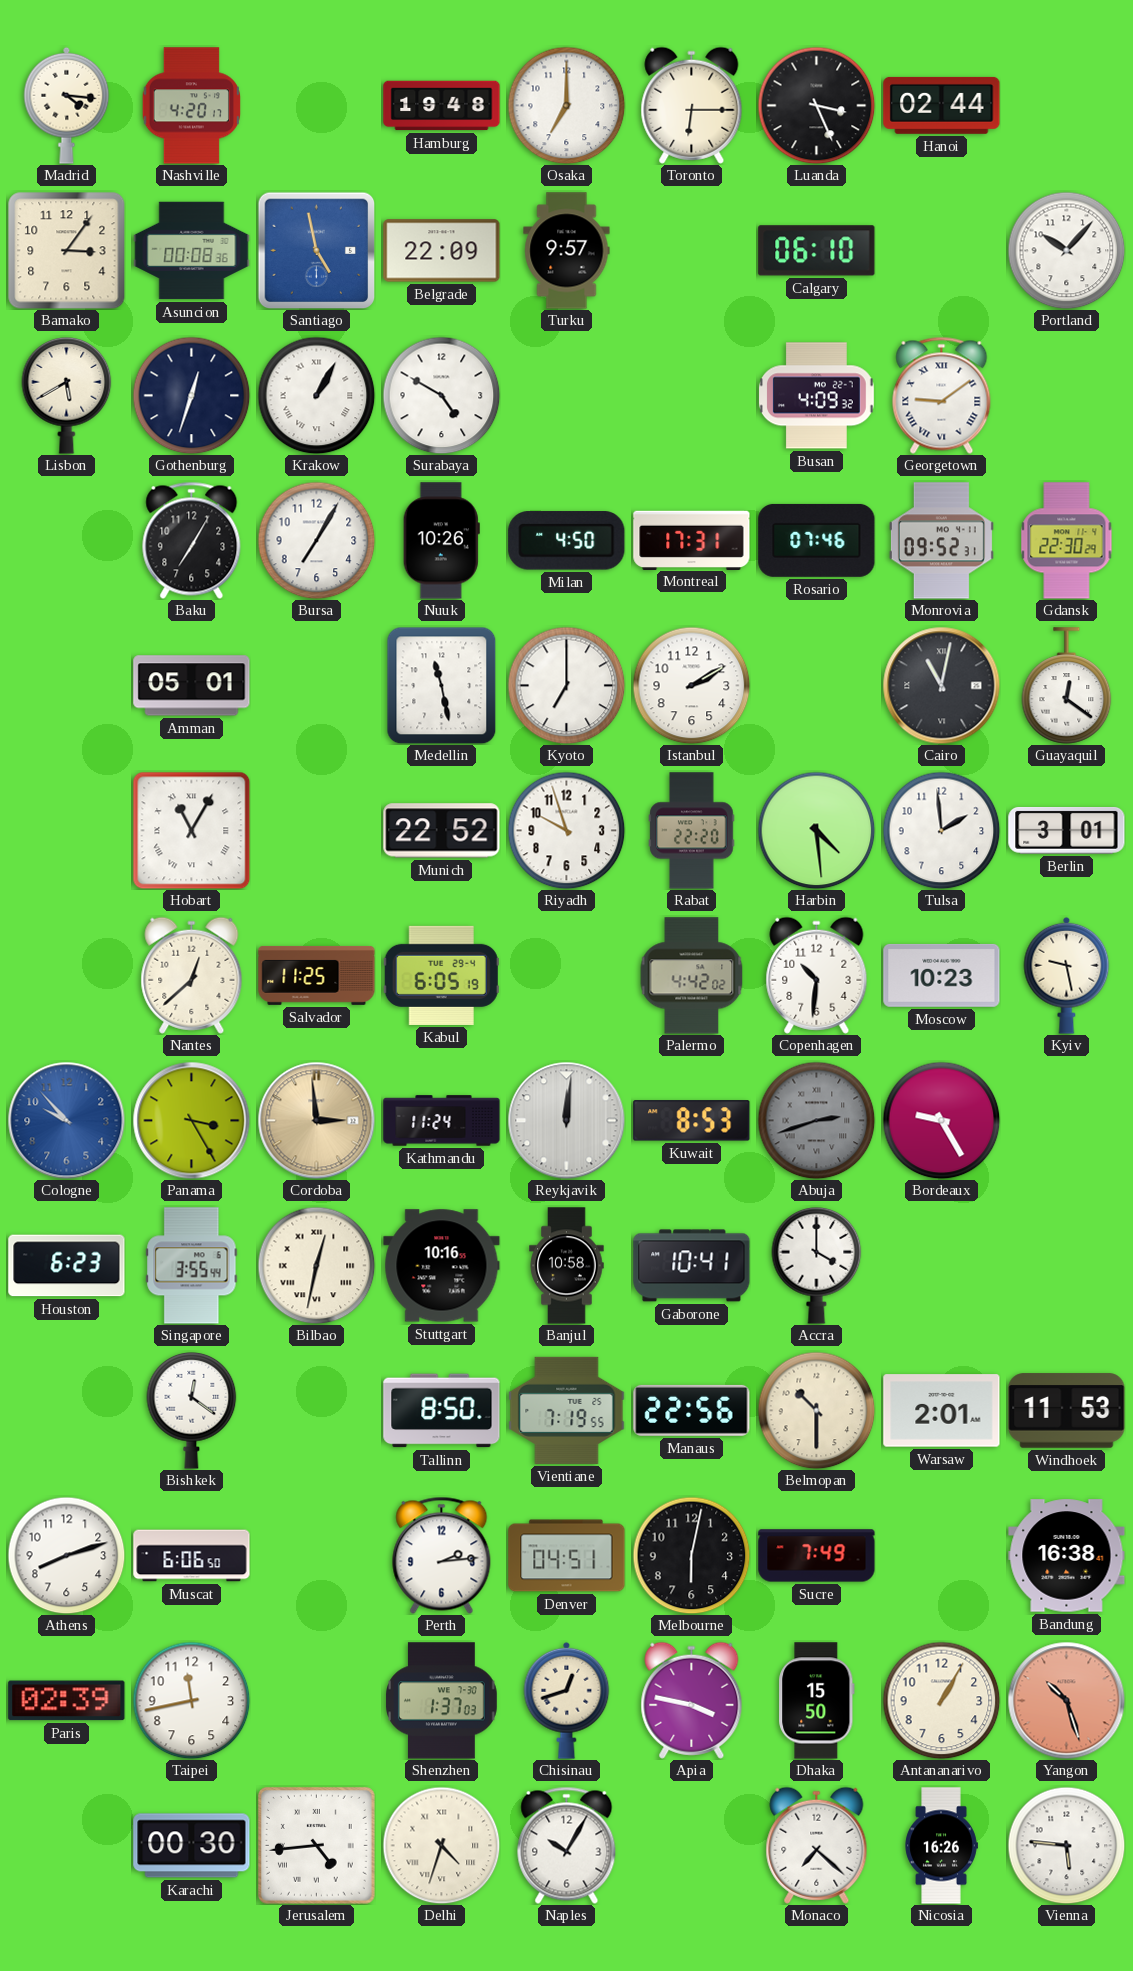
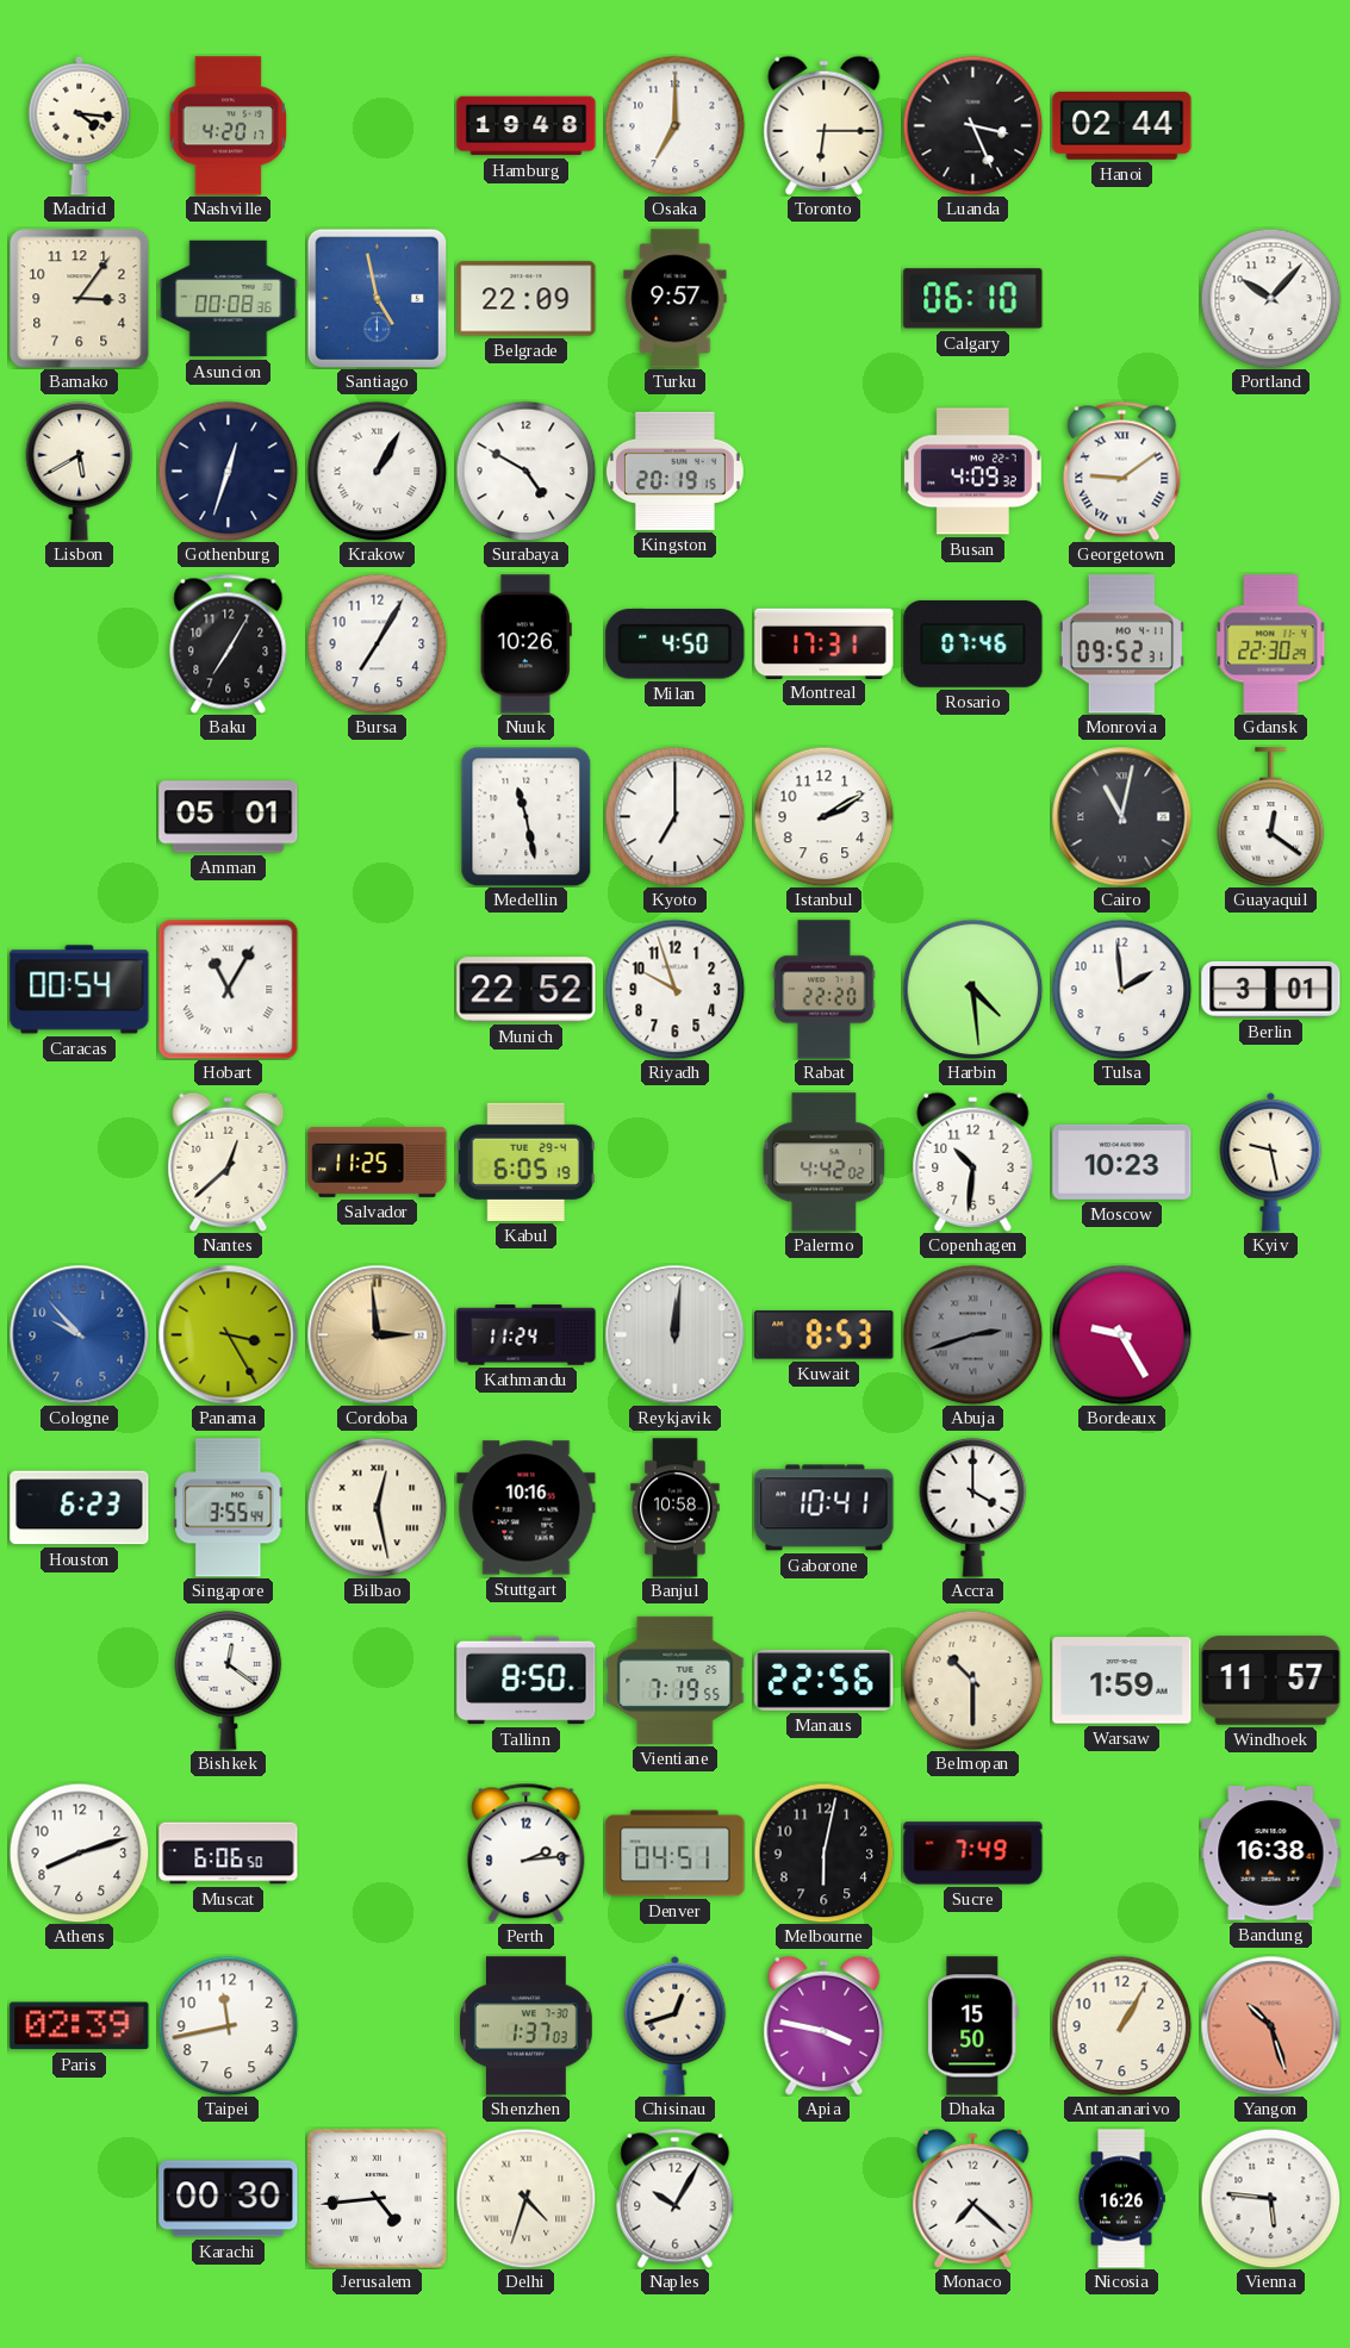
Kingston: none -> 20:19
Caracas: none -> 00:54
Bilbao: 12:32 -> 12:28
Warsaw: 2:01 -> 1:59
Windhoek: 11:53 -> 11:57
